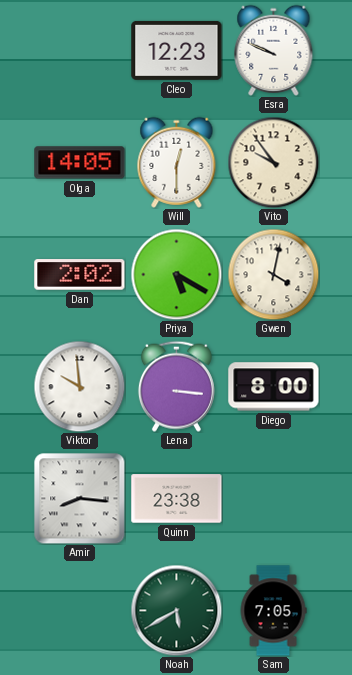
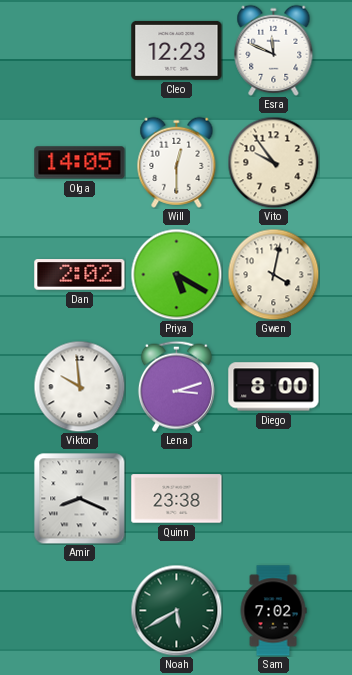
Esra: 9:49 -> 11:49
Lena: 3:16 -> 3:12
Amir: 8:16 -> 8:19
Sam: 7:05 -> 7:02
